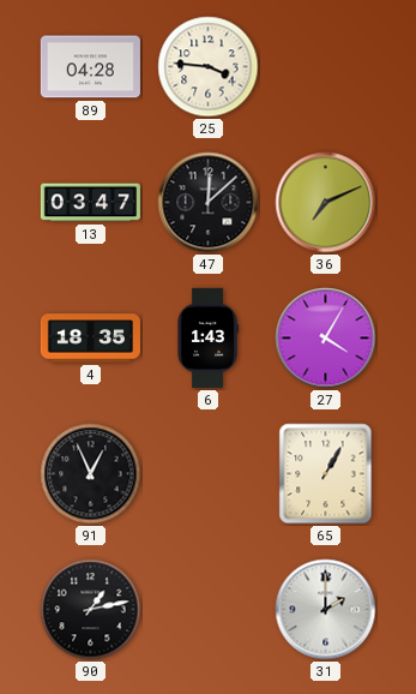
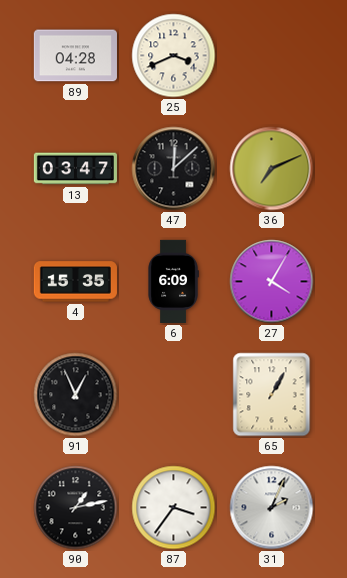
25: 3:46 -> 3:41
4: 18:35 -> 15:35
6: 1:43 -> 6:09
87: none -> 3:36
31: 2:00 -> 2:04
